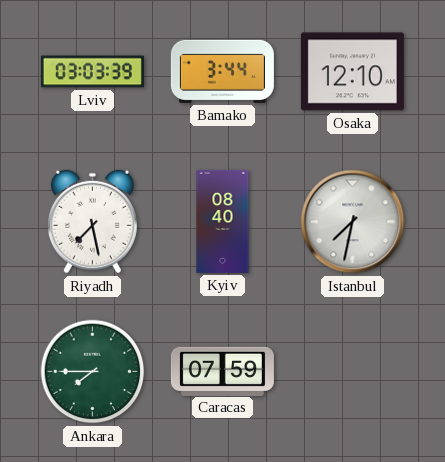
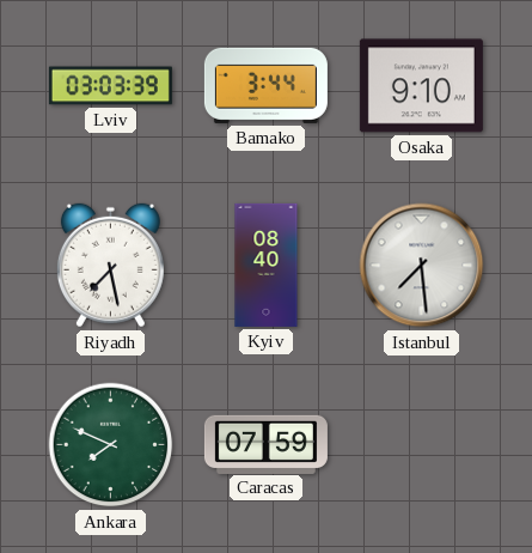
Osaka: 12:10 -> 9:10
Istanbul: 7:32 -> 7:29
Ankara: 7:45 -> 7:49
